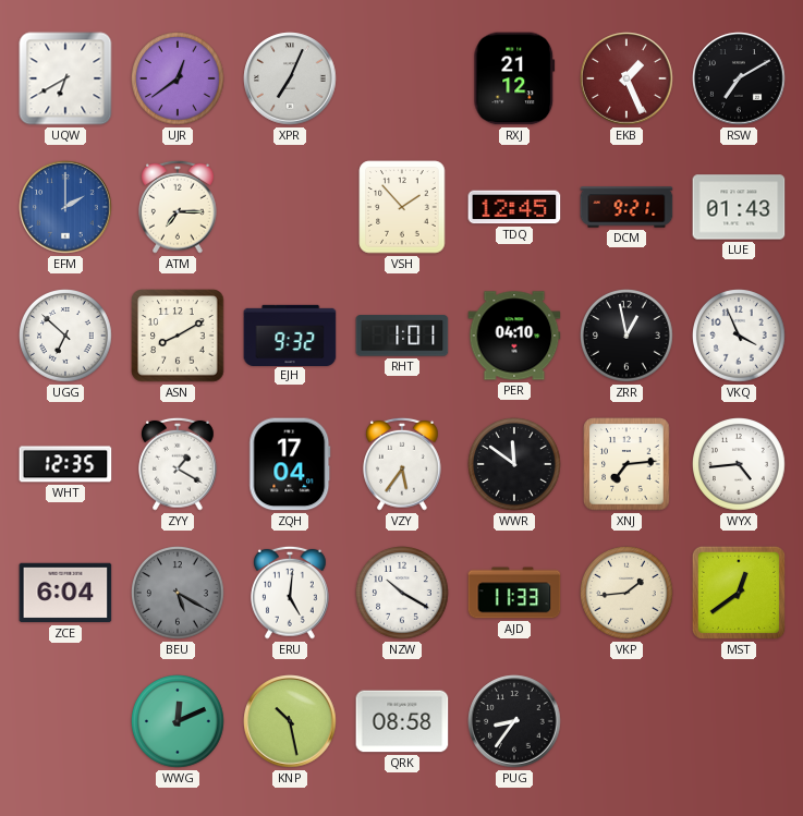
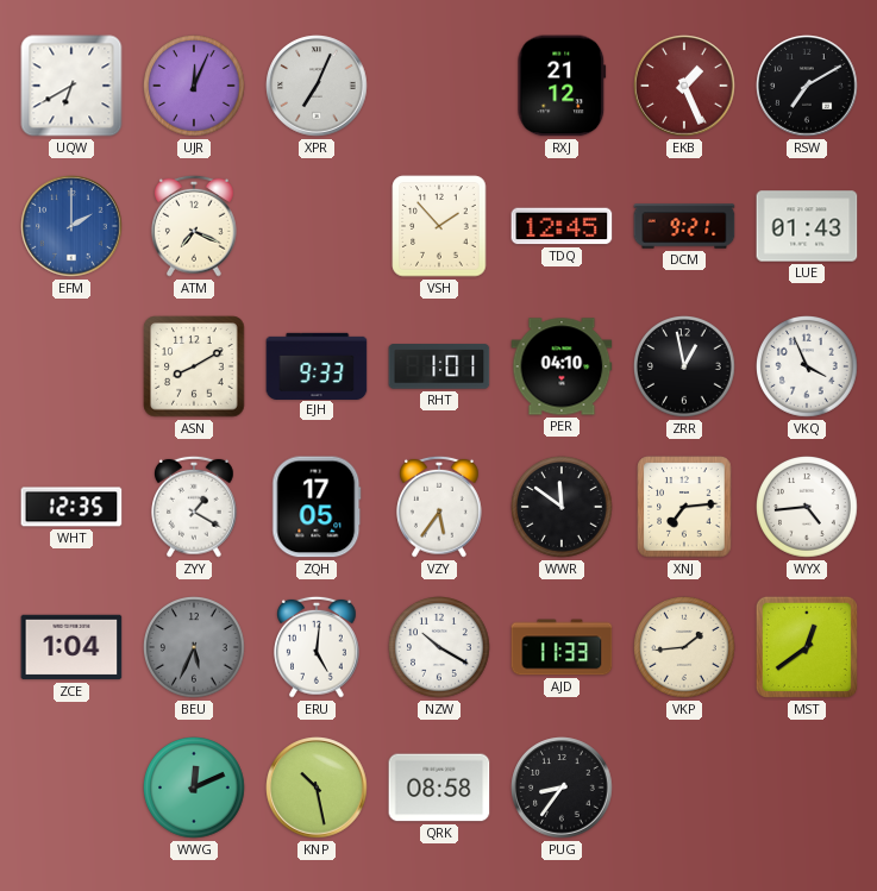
UJR: 12:39 -> 12:04
ATM: 7:15 -> 7:19
UGG: 6:52 -> none
EJH: 9:32 -> 9:33
ZQH: 17:04 -> 17:05
ZCE: 6:04 -> 1:04
BEU: 5:20 -> 5:34
